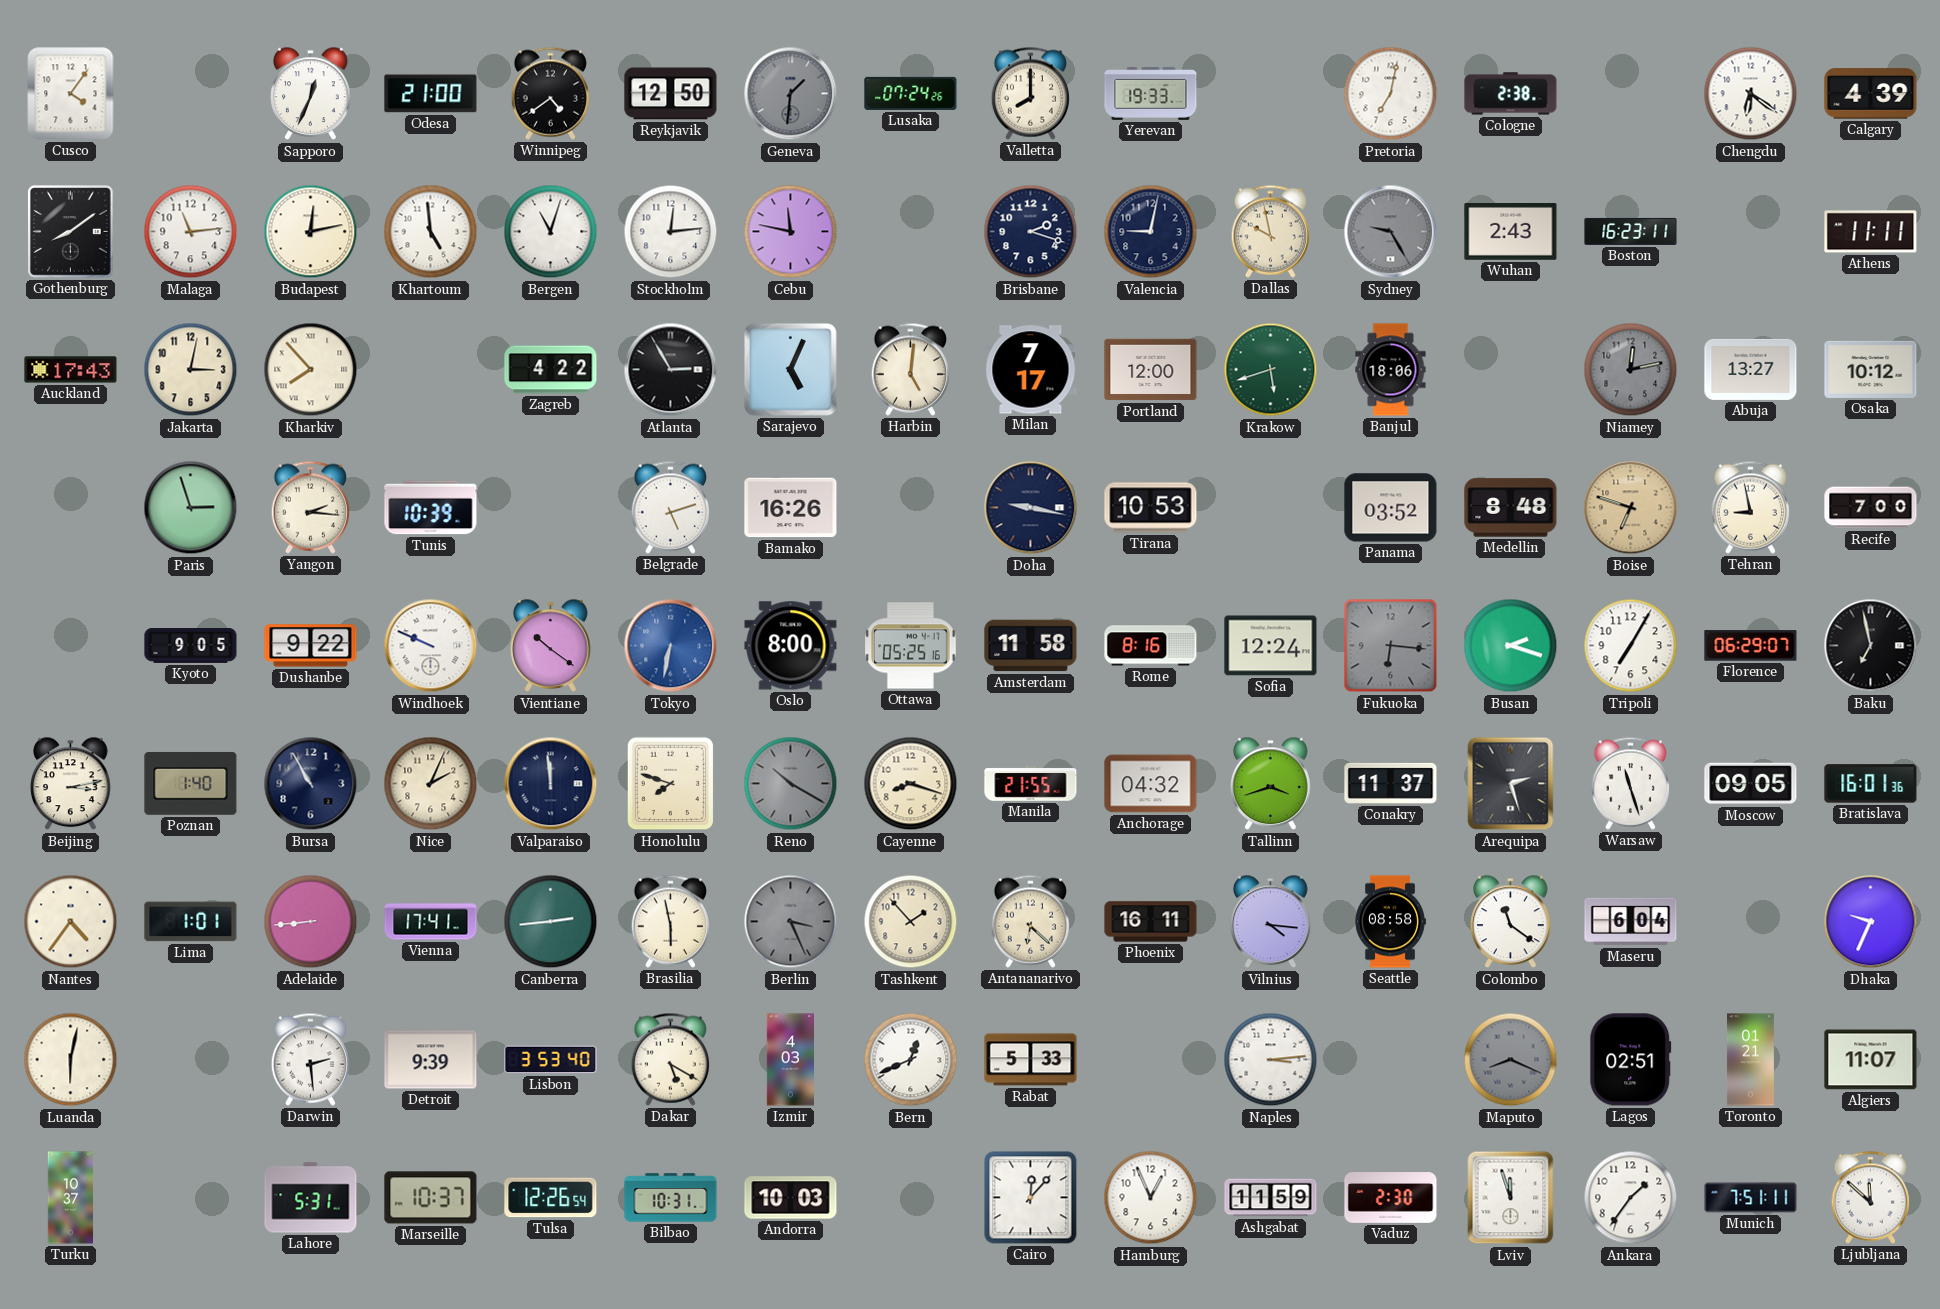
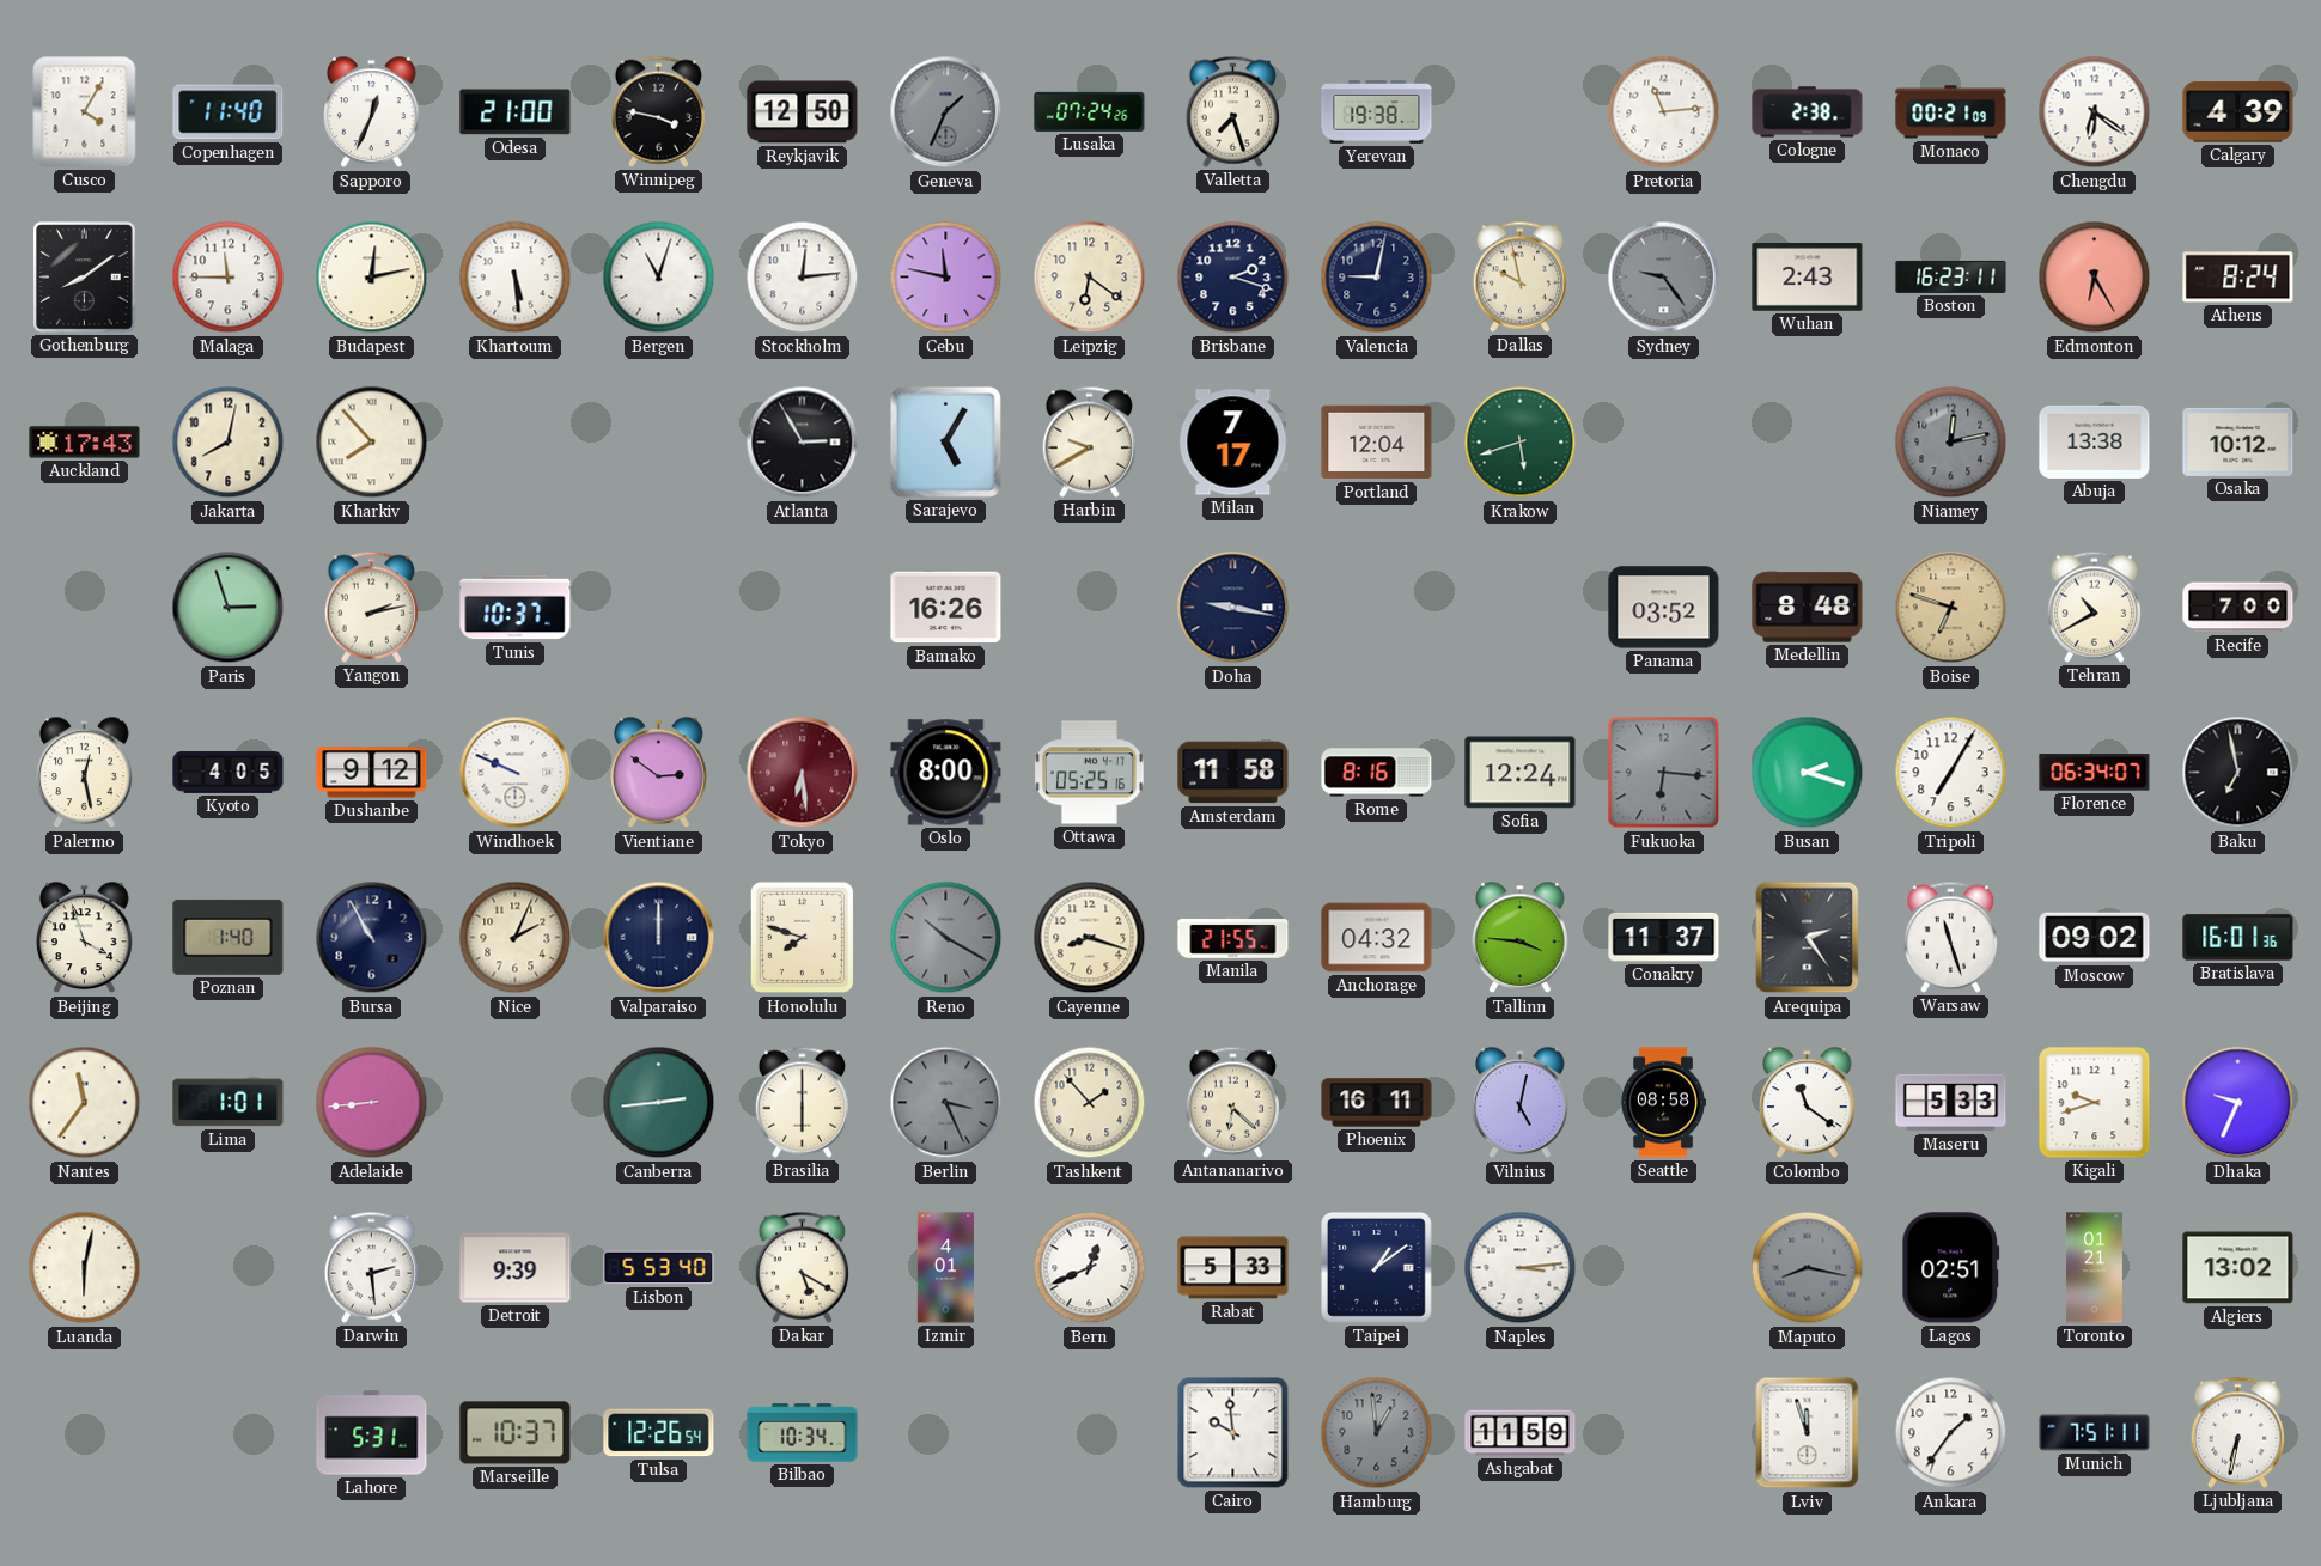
Cusco: 4:06 -> 4:05
Copenhagen: none -> 11:40
Winnipeg: 4:39 -> 3:47
Geneva: 1:31 -> 1:34
Valletta: 8:00 -> 7:27
Yerevan: 19:33 -> 19:38
Pretoria: 7:02 -> 11:14
Monaco: none -> 00:21
Malaga: 11:14 -> 11:45
Khartoum: 4:59 -> 5:29
Leipzig: none -> 6:21
Sydney: 9:25 -> 9:24
Edmonton: none -> 6:25
Athens: 11:11 -> 8:24
Jakarta: 3:02 -> 8:02
Zagreb: 4:22 -> none
Sarajevo: 5:04 -> 5:05
Harbin: 5:01 -> 9:40
Portland: 12:00 -> 12:04
Banjul: 18:06 -> none
Abuja: 13:27 -> 13:38
Yangon: 2:16 -> 2:13
Tunis: 10:39 -> 10:37
Belgrade: 5:12 -> none
Tirana: 10:53 -> none
Tehran: 8:58 -> 10:40
Palermo: none -> 12:28
Kyoto: 9:05 -> 4:05
Dushanbe: 9:22 -> 9:12
Vientiane: 10:21 -> 2:51
Tokyo: 6:32 -> 6:29
Tokyo dial: blue -> burgundy
Florence: 06:29 -> 06:34
Beijing: 3:13 -> 3:57
Valparaiso: 11:59 -> 12:00
Tallinn: 3:42 -> 3:46
Arequipa: 2:27 -> 2:24
Moscow: 09:05 -> 09:02
Nantes: 4:36 -> 11:36
Vienna: 17:41 -> none
Brasilia: 5:58 -> 6:00
Vilnius: 4:16 -> 5:02
Maseru: 6:04 -> 5:33
Kigali: none -> 9:42
Lisbon: 3:53 -> 5:53
Izmir: 4:03 -> 4:01
Taipei: none -> 1:09
Maputo: 8:19 -> 8:17
Algiers: 11:07 -> 13:02
Turku: 10:37 -> none
Bilbao: 10:31 -> 10:34
Andorra: 10:03 -> none
Cairo: 12:07 -> 9:59
Hamburg: 12:56 -> 12:59
Hamburg dial: white -> grey
Vaduz: 2:30 -> none
Ljubljana: 11:52 -> 6:32
